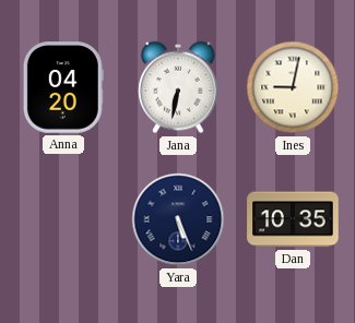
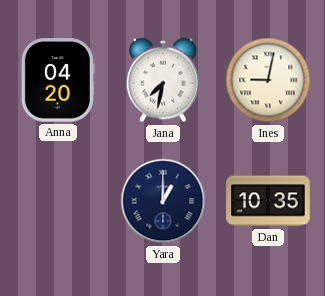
Jana: 6:32 -> 7:32
Yara: 5:26 -> 1:00
